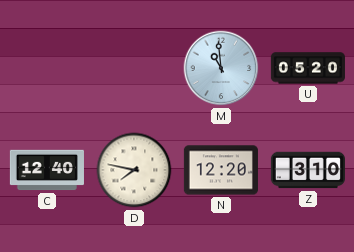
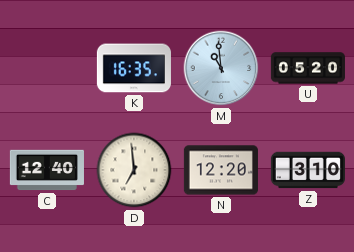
K: none -> 16:35
D: 7:47 -> 6:59
